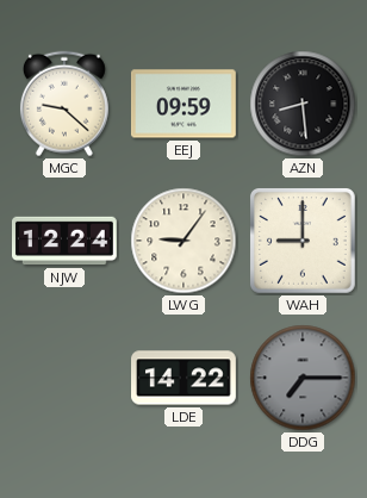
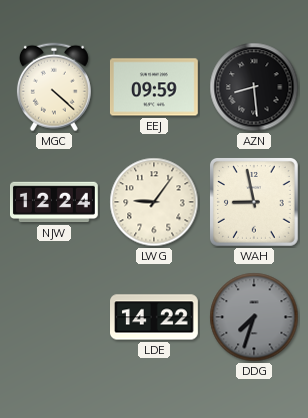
MGC: 9:22 -> 4:22
WAH: 9:00 -> 8:58
DDG: 7:15 -> 7:33
